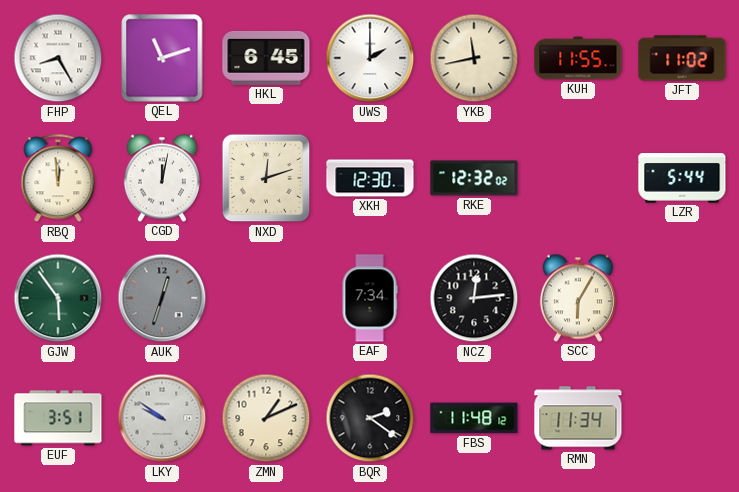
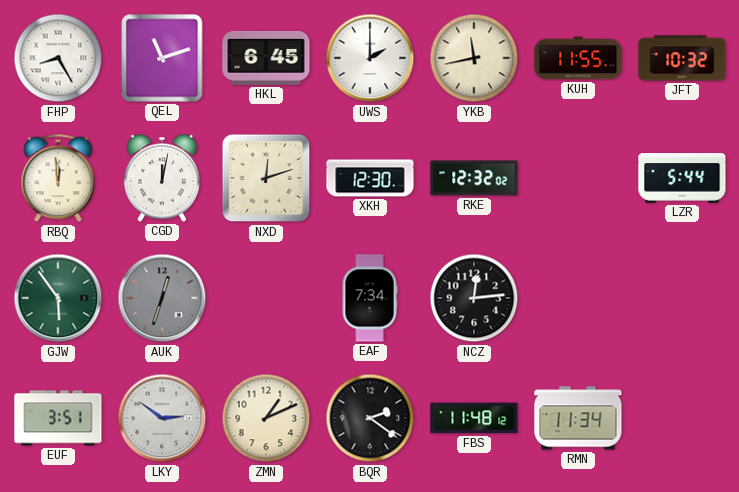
JFT: 11:02 -> 10:32
SCC: 6:05 -> none
LKY: 9:51 -> 2:51
